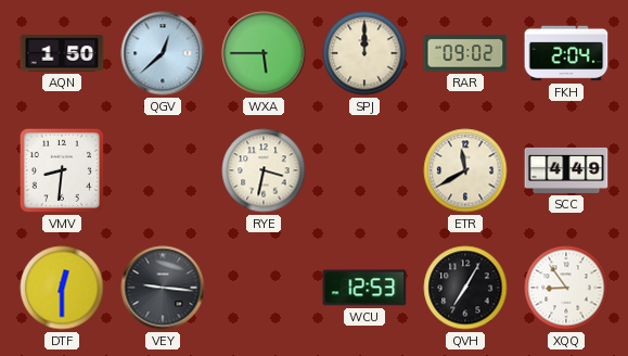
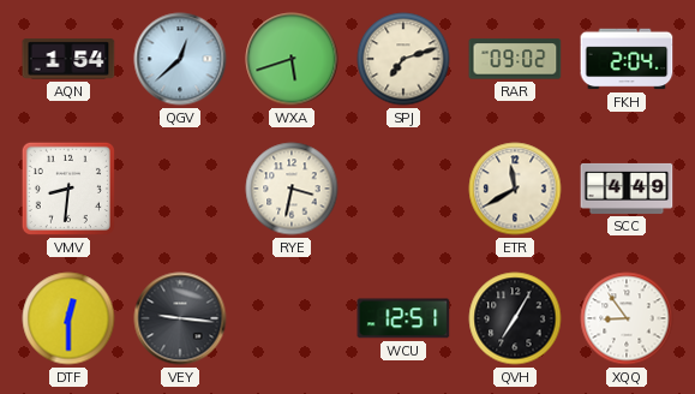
AQN: 1:50 -> 1:54
WXA: 5:45 -> 5:42
SPJ: 12:00 -> 7:12
WCU: 12:53 -> 12:51
